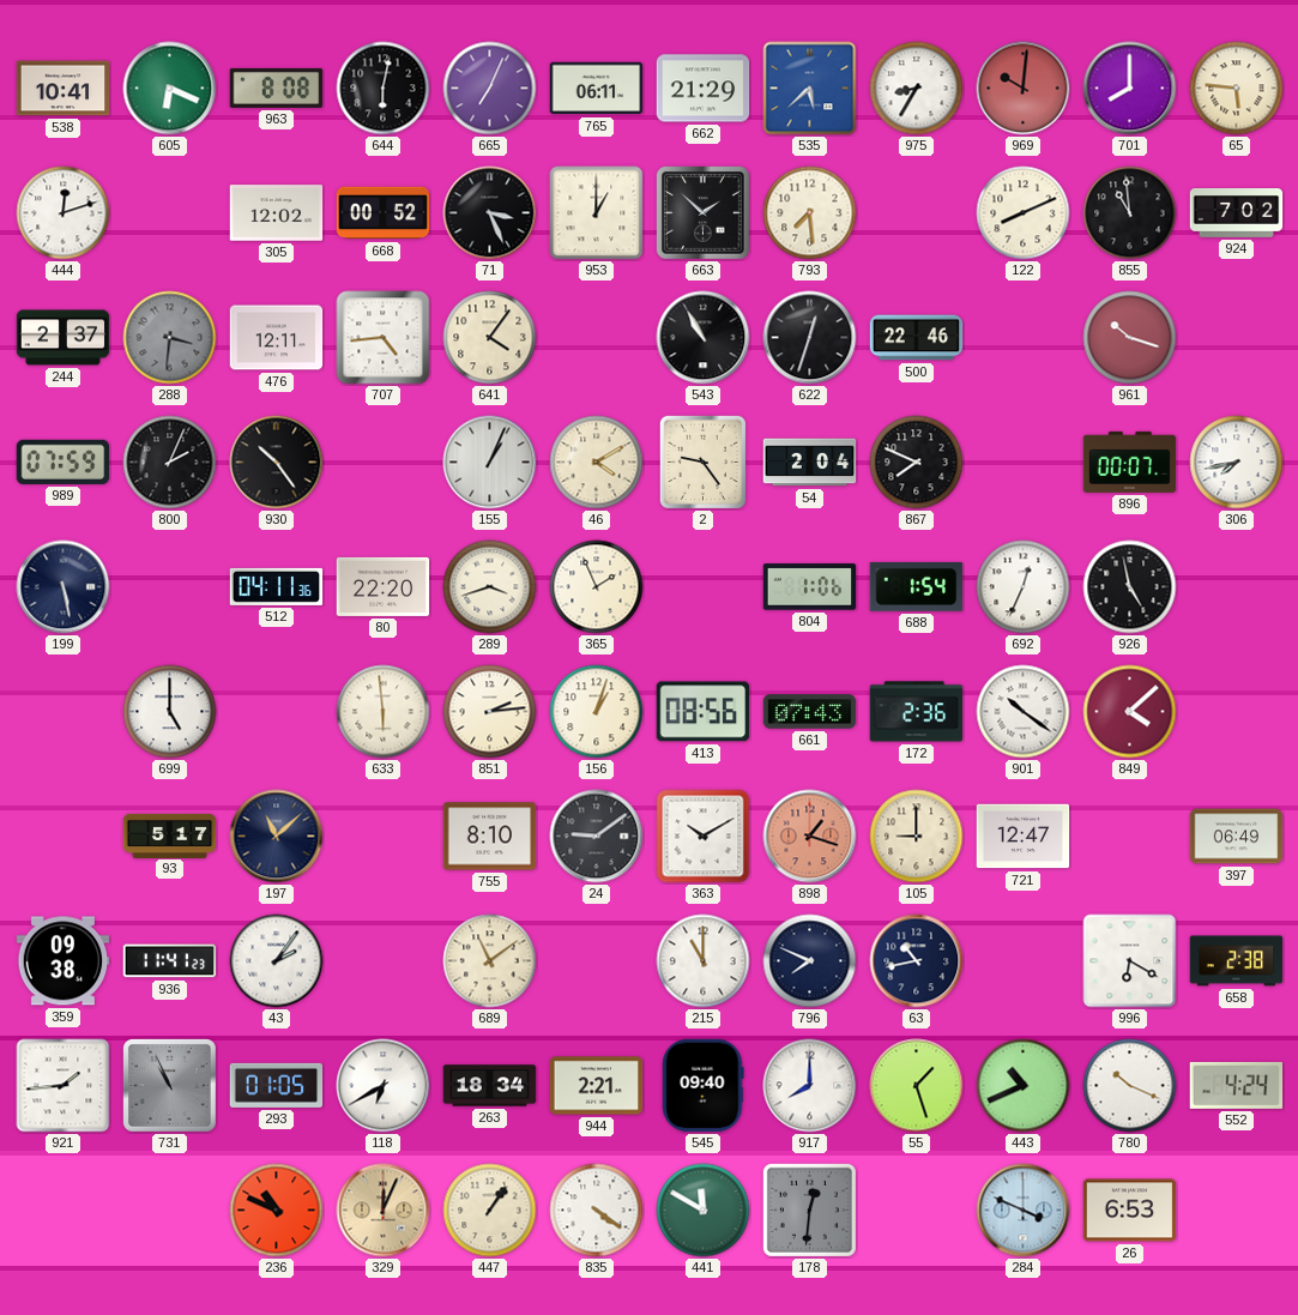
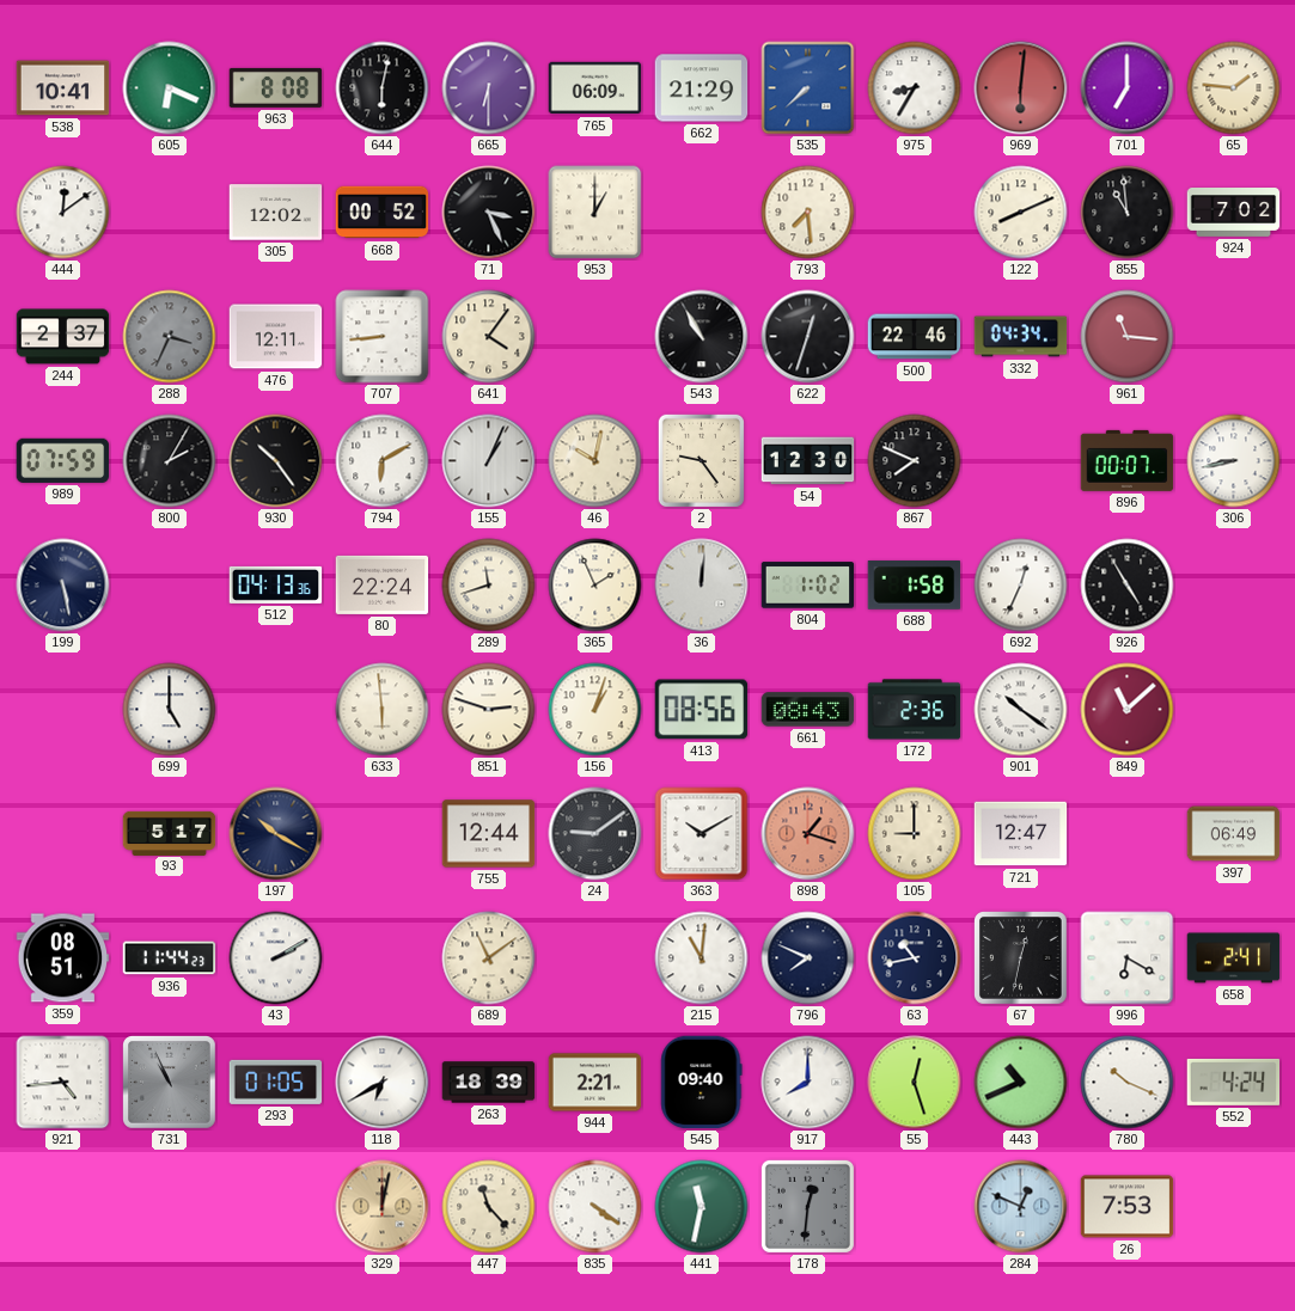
665: 7:04 -> 6:30
765: 06:11 -> 06:09
535: 5:38 -> 7:38
969: 10:01 -> 6:01
701: 8:00 -> 7:00
65: 5:46 -> 1:46
444: 12:12 -> 12:09
663: 1:52 -> none
288: 3:31 -> 3:34
707: 4:44 -> 8:44
332: none -> 04:34
961: 10:18 -> 11:16
800: 2:04 -> 2:05
794: none -> 6:10
46: 4:10 -> 10:02
54: 2:04 -> 12:30
306: 7:43 -> 8:43
512: 04:11 -> 04:13
80: 22:20 -> 22:24
289: 3:42 -> 11:42
36: none -> 12:01
804: 1:06 -> 1:02
688: 1:54 -> 1:58
926: 4:58 -> 4:55
851: 2:14 -> 2:48
661: 07:43 -> 08:43
849: 4:08 -> 11:08
197: 11:08 -> 10:20
755: 8:10 -> 12:44
359: 09:38 -> 08:51
936: 11:41 -> 11:44
43: 2:06 -> 2:10
215: 11:00 -> 11:01
67: none -> 12:32
658: 2:38 -> 2:41
921: 1:44 -> 4:44
263: 18:34 -> 18:39
55: 1:27 -> 12:27
236: 10:49 -> none
329: 12:04 -> 12:02
447: 1:06 -> 11:23
441: 11:50 -> 11:32
284: 3:49 -> 12:49
26: 6:53 -> 7:53
